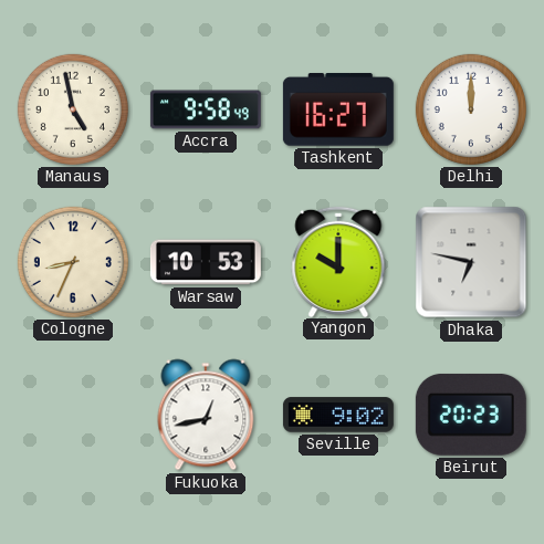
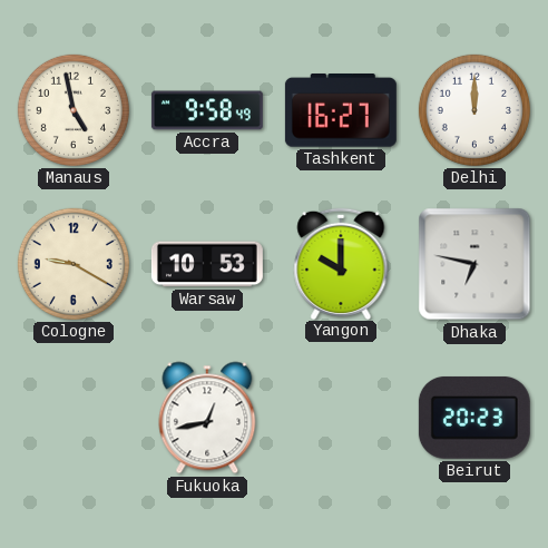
Cologne: 8:34 -> 9:20
Seville: 9:02 -> none
